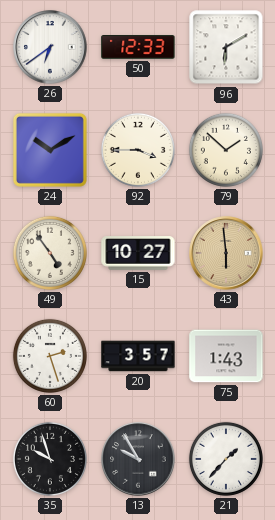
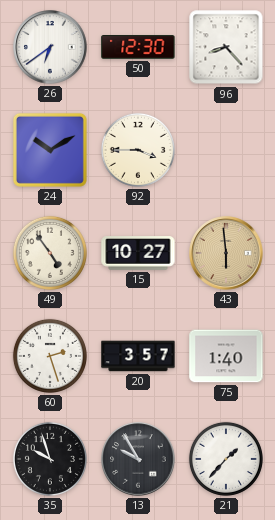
50: 12:33 -> 12:30
96: 6:10 -> 8:23
79: 1:52 -> none
75: 1:43 -> 1:40
